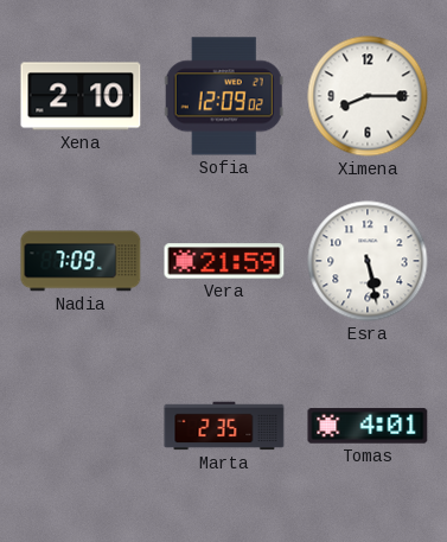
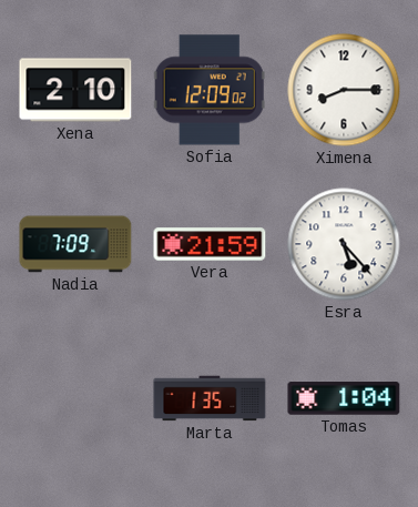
Esra: 5:28 -> 5:23
Marta: 2:35 -> 1:35
Tomas: 4:01 -> 1:04
